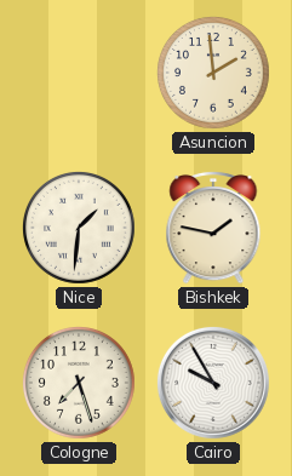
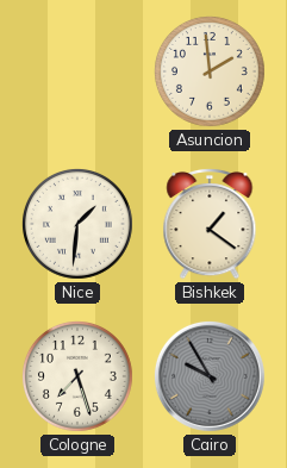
Bishkek: 1:47 -> 1:21
Cairo dial: white -> grey
